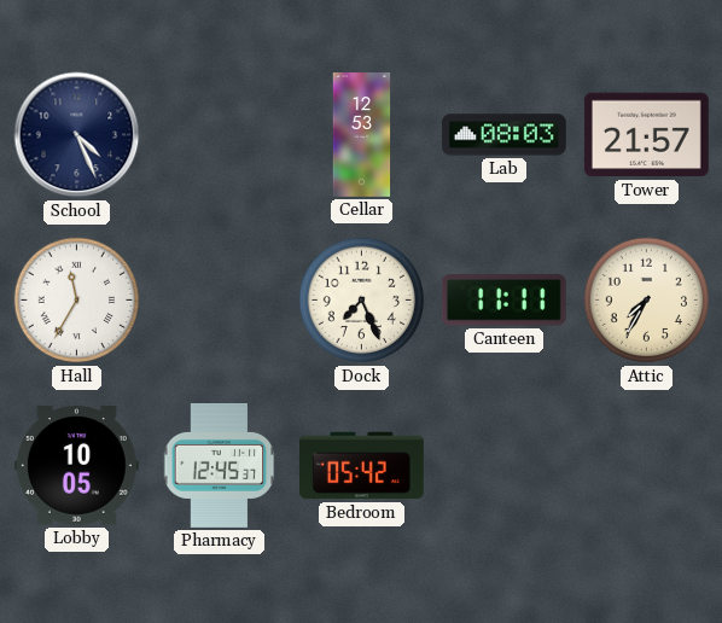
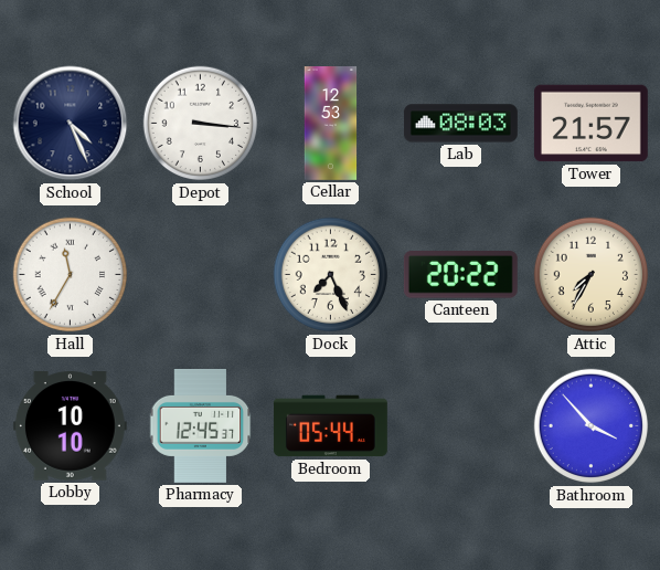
Depot: none -> 3:16
Canteen: 11:11 -> 20:22
Lobby: 10:05 -> 10:10
Bedroom: 05:42 -> 05:44
Bathroom: none -> 3:53
